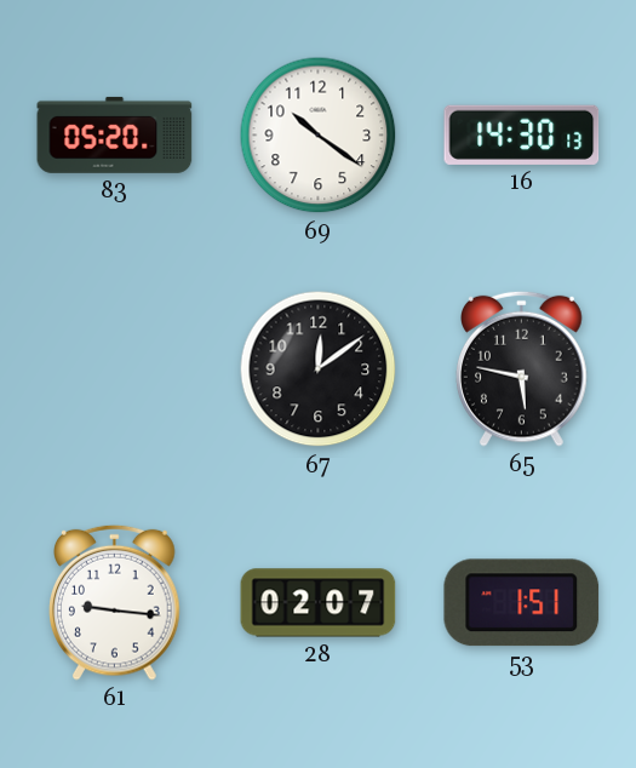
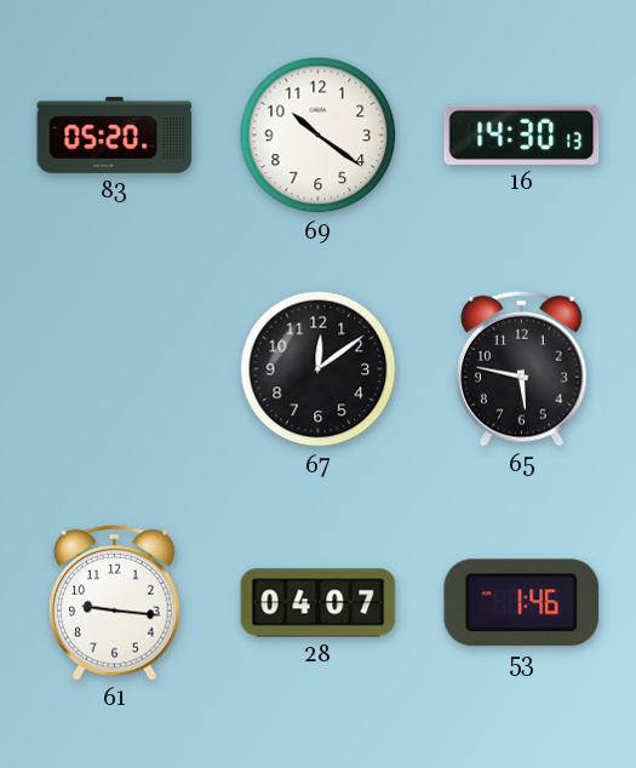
28: 02:07 -> 04:07
53: 1:51 -> 1:46
